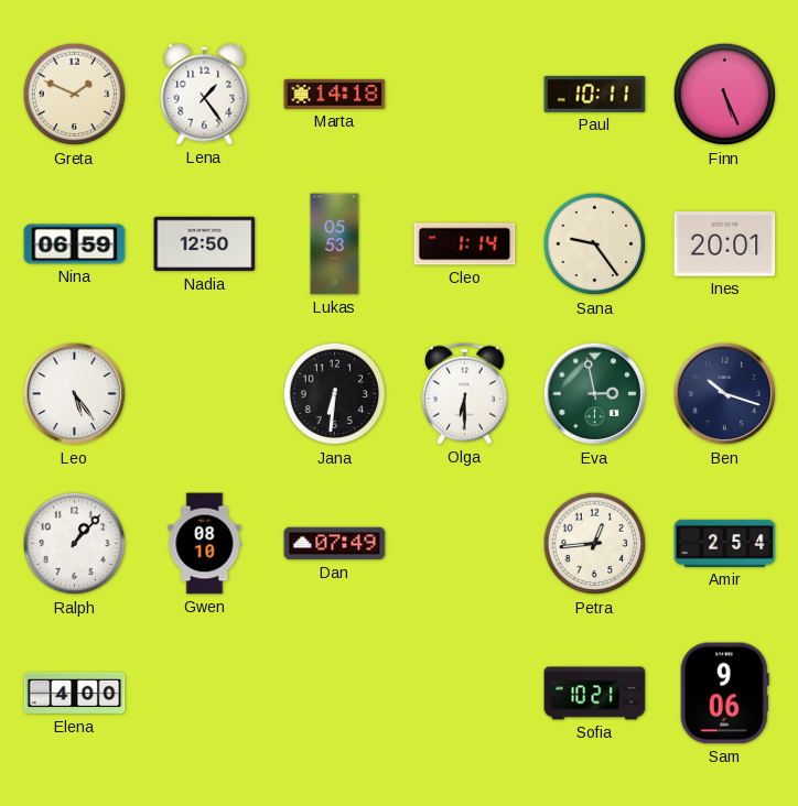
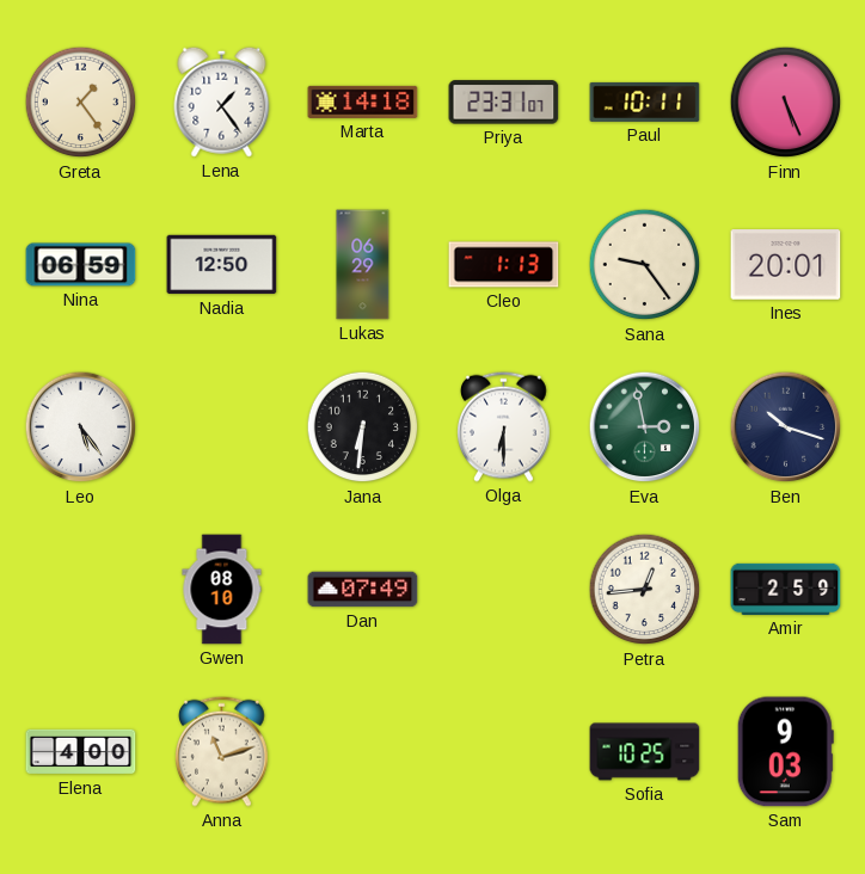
Greta: 1:49 -> 1:24
Priya: none -> 23:31
Lukas: 05:53 -> 06:29
Cleo: 1:14 -> 1:13
Ralph: 1:07 -> none
Amir: 2:54 -> 2:59
Anna: none -> 11:12
Sofia: 10:21 -> 10:25
Sam: 9:06 -> 9:03
